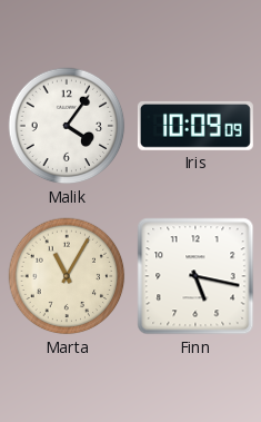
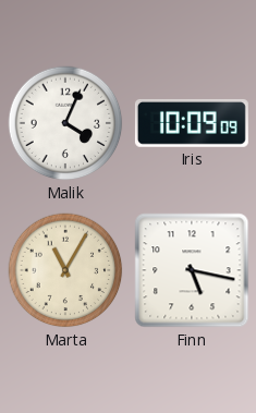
Malik: 4:06 -> 4:04
